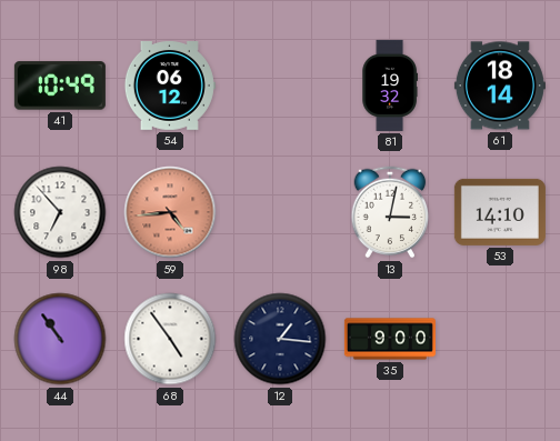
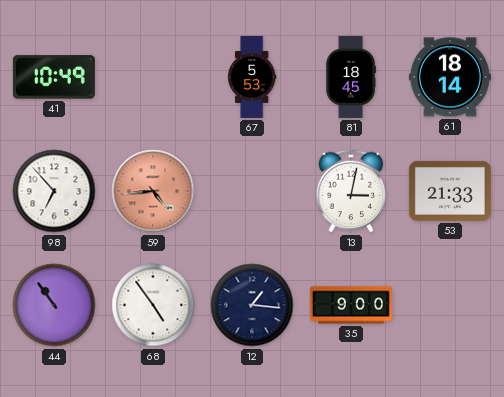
54: 06:12 -> none
67: none -> 5:53
81: 19:32 -> 18:45
53: 14:10 -> 21:33
